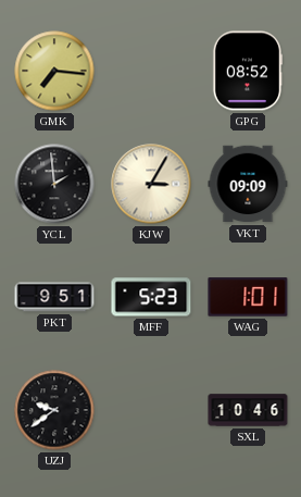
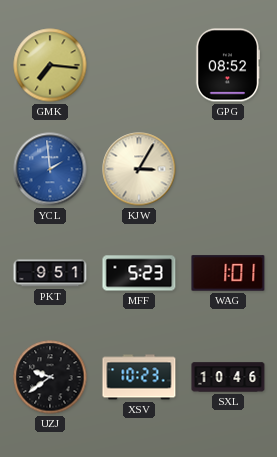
YCL dial: black -> blue
VKT: 09:09 -> none
XSV: none -> 10:23
